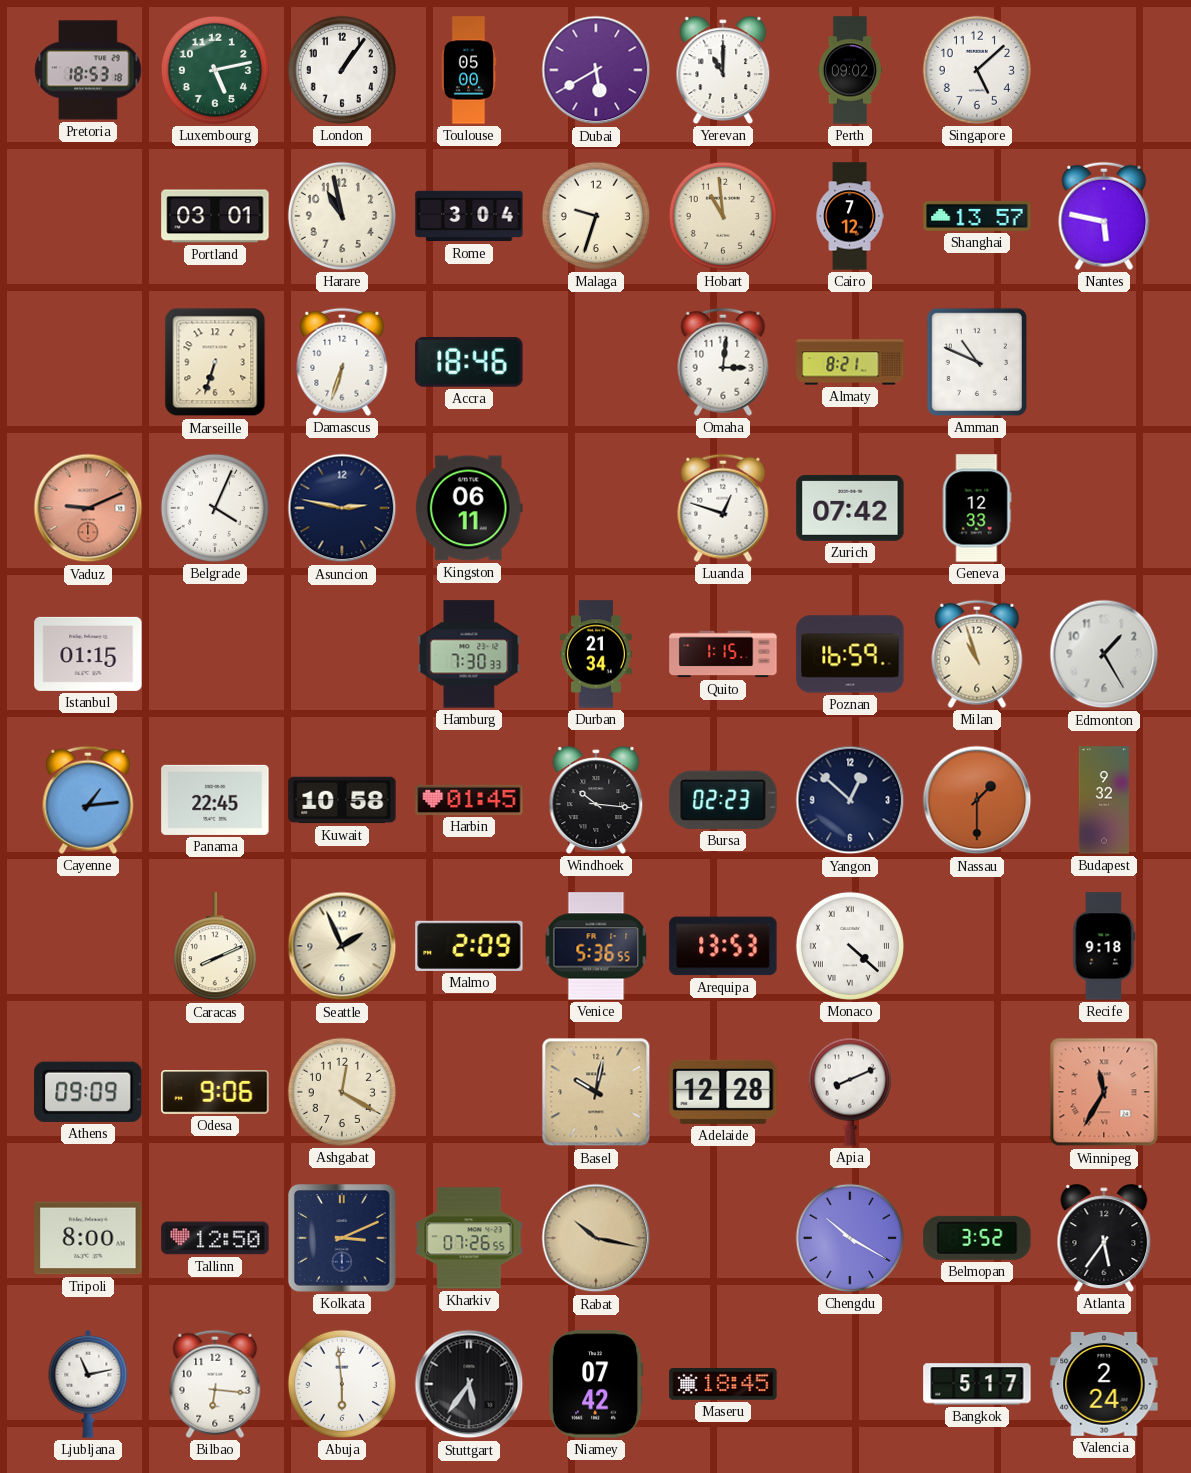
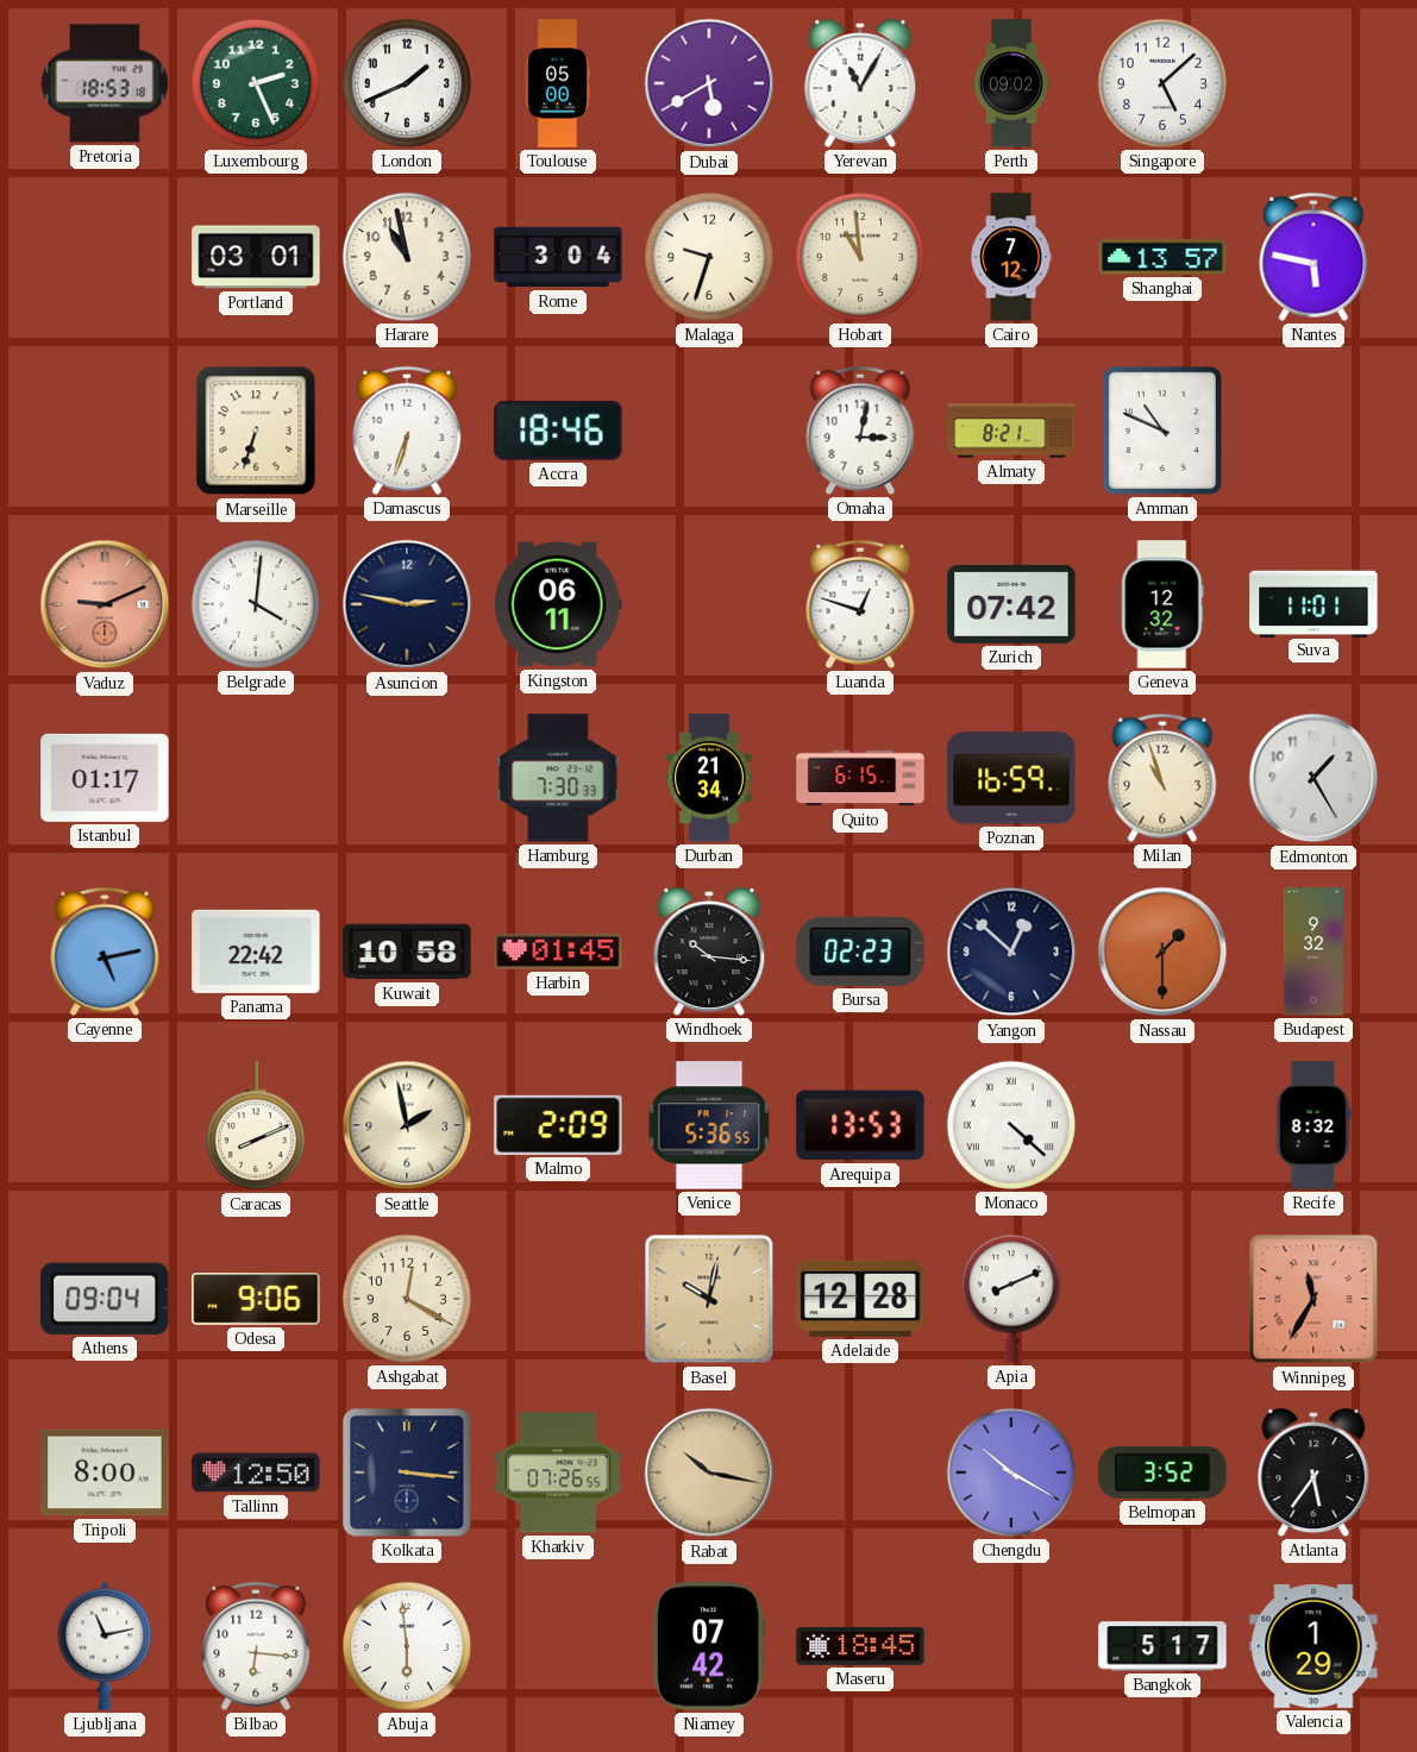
Luxembourg: 5:13 -> 2:26
London: 1:06 -> 1:41
Yerevan: 11:00 -> 11:05
Omaha: 3:01 -> 3:02
Belgrade: 4:04 -> 4:01
Geneva: 12:33 -> 12:32
Suva: none -> 11:01
Istanbul: 01:15 -> 01:17
Quito: 1:15 -> 6:15
Cayenne: 1:14 -> 5:13
Panama: 22:45 -> 22:42
Seattle: 1:56 -> 1:58
Recife: 9:18 -> 8:32
Athens: 09:09 -> 09:04
Kolkata: 3:11 -> 3:16
Stuttgart: 5:36 -> none
Valencia: 2:24 -> 1:29
